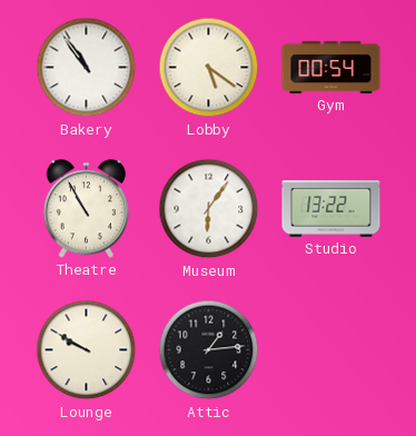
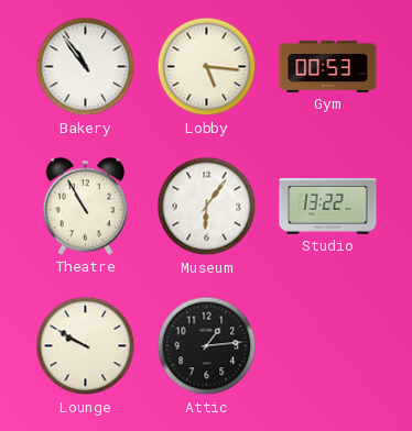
Lobby: 5:21 -> 5:16
Gym: 00:54 -> 00:53
